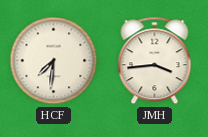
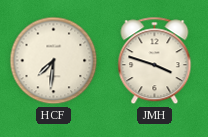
JMH: 3:44 -> 3:48
